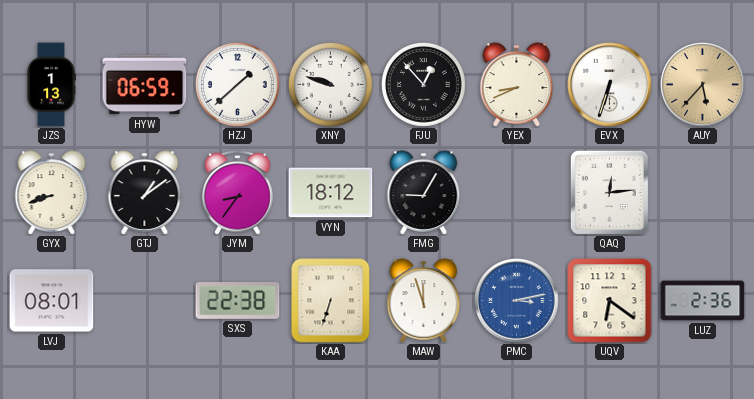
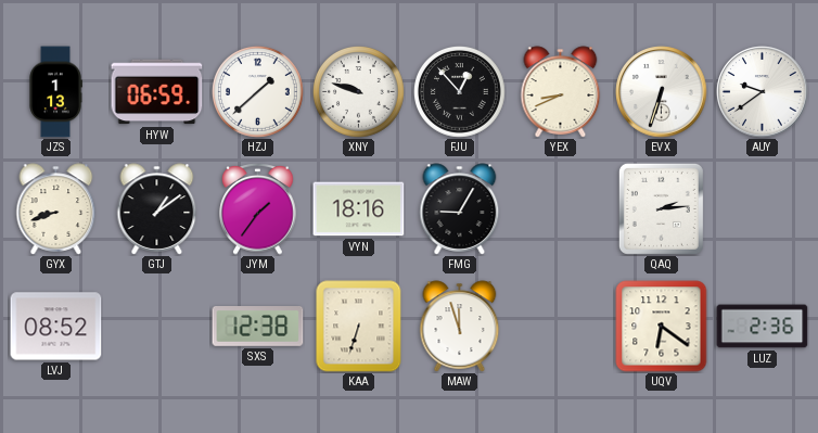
AUY: 5:37 -> 9:39
AUY dial: champagne -> white
JYM: 8:36 -> 1:36
VYN: 18:12 -> 18:16
QAQ: 12:14 -> 2:14
LVJ: 08:01 -> 08:52
SXS: 22:38 -> 12:38
PMC: 3:13 -> none
